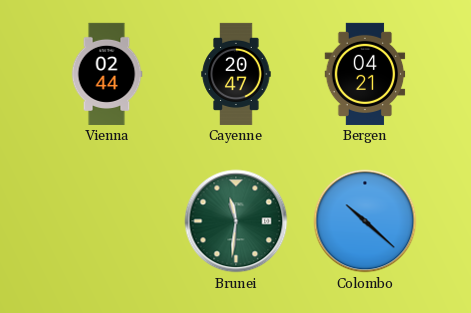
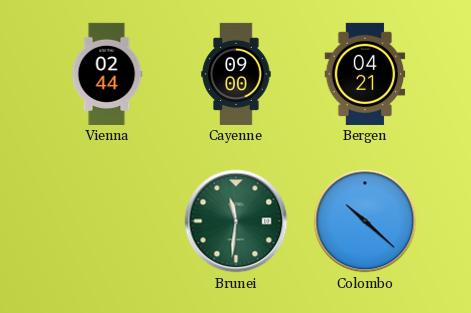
Cayenne: 20:47 -> 09:00
